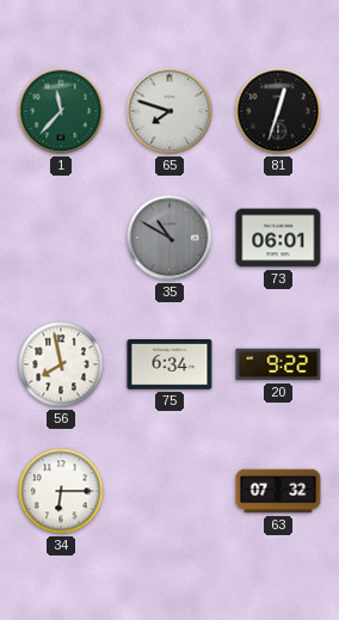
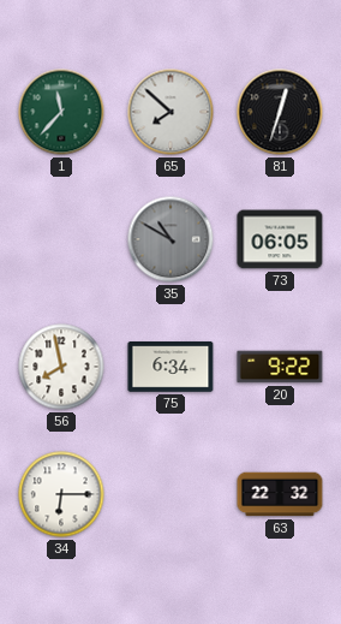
65: 7:48 -> 7:52
73: 06:01 -> 06:05
63: 07:32 -> 22:32
